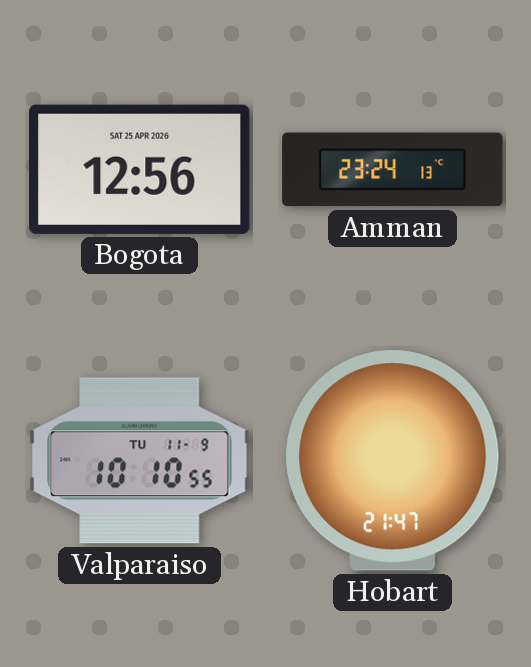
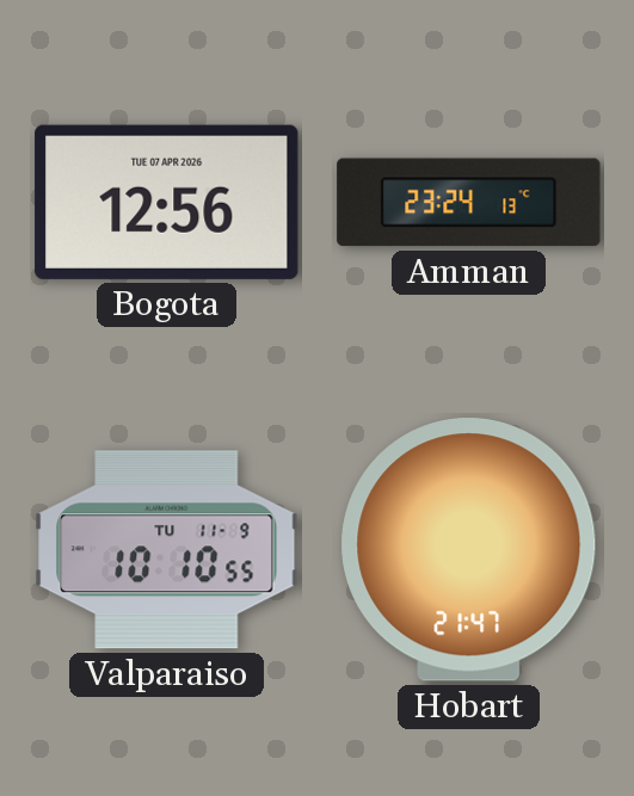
Bogota date: SAT 25 APR 2026 -> TUE 07 APR 2026
